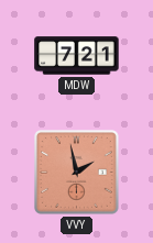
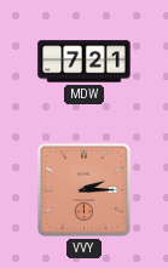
VVY: 1:58 -> 2:15
